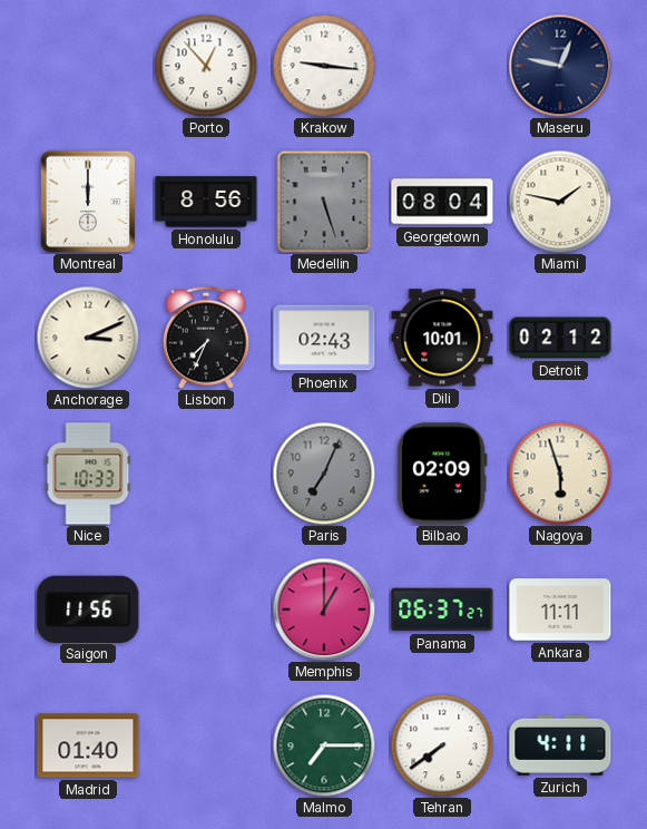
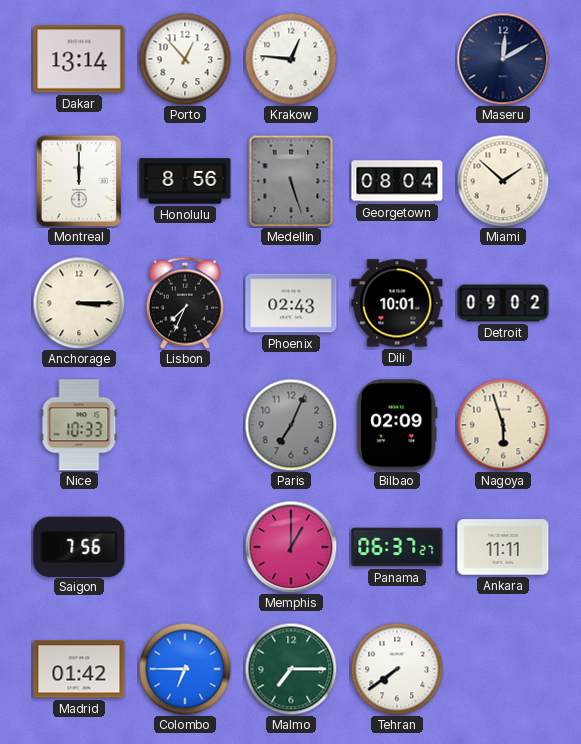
Dakar: none -> 13:14
Krakow: 9:16 -> 12:46
Maseru: 12:47 -> 12:10
Miami: 1:47 -> 1:52
Anchorage: 3:11 -> 3:15
Detroit: 02:12 -> 09:02
Saigon: 11:56 -> 7:56
Madrid: 01:40 -> 01:42
Colombo: none -> 6:45
Zurich: 4:11 -> none
